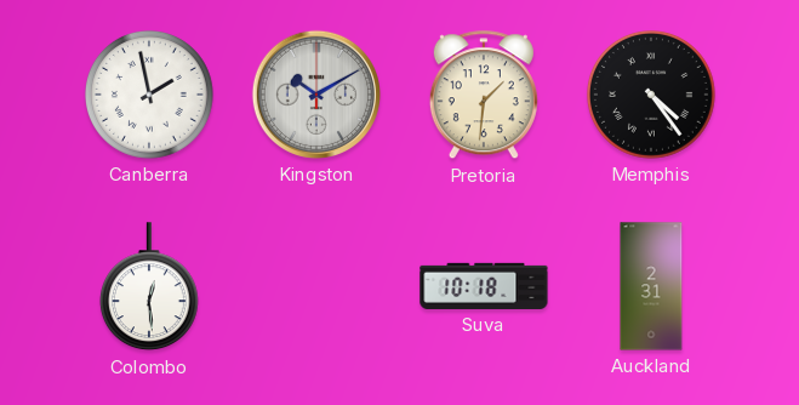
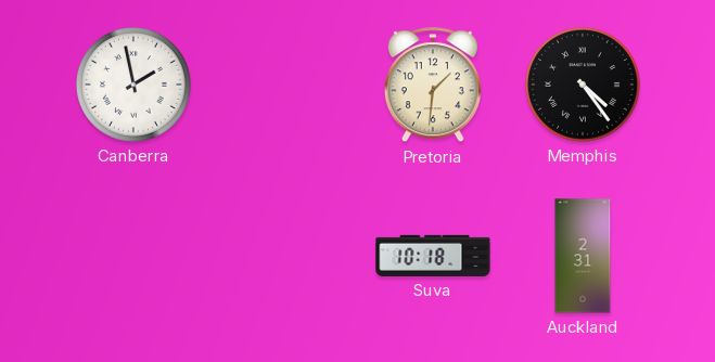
Kingston: 10:10 -> none
Colombo: 12:29 -> none
